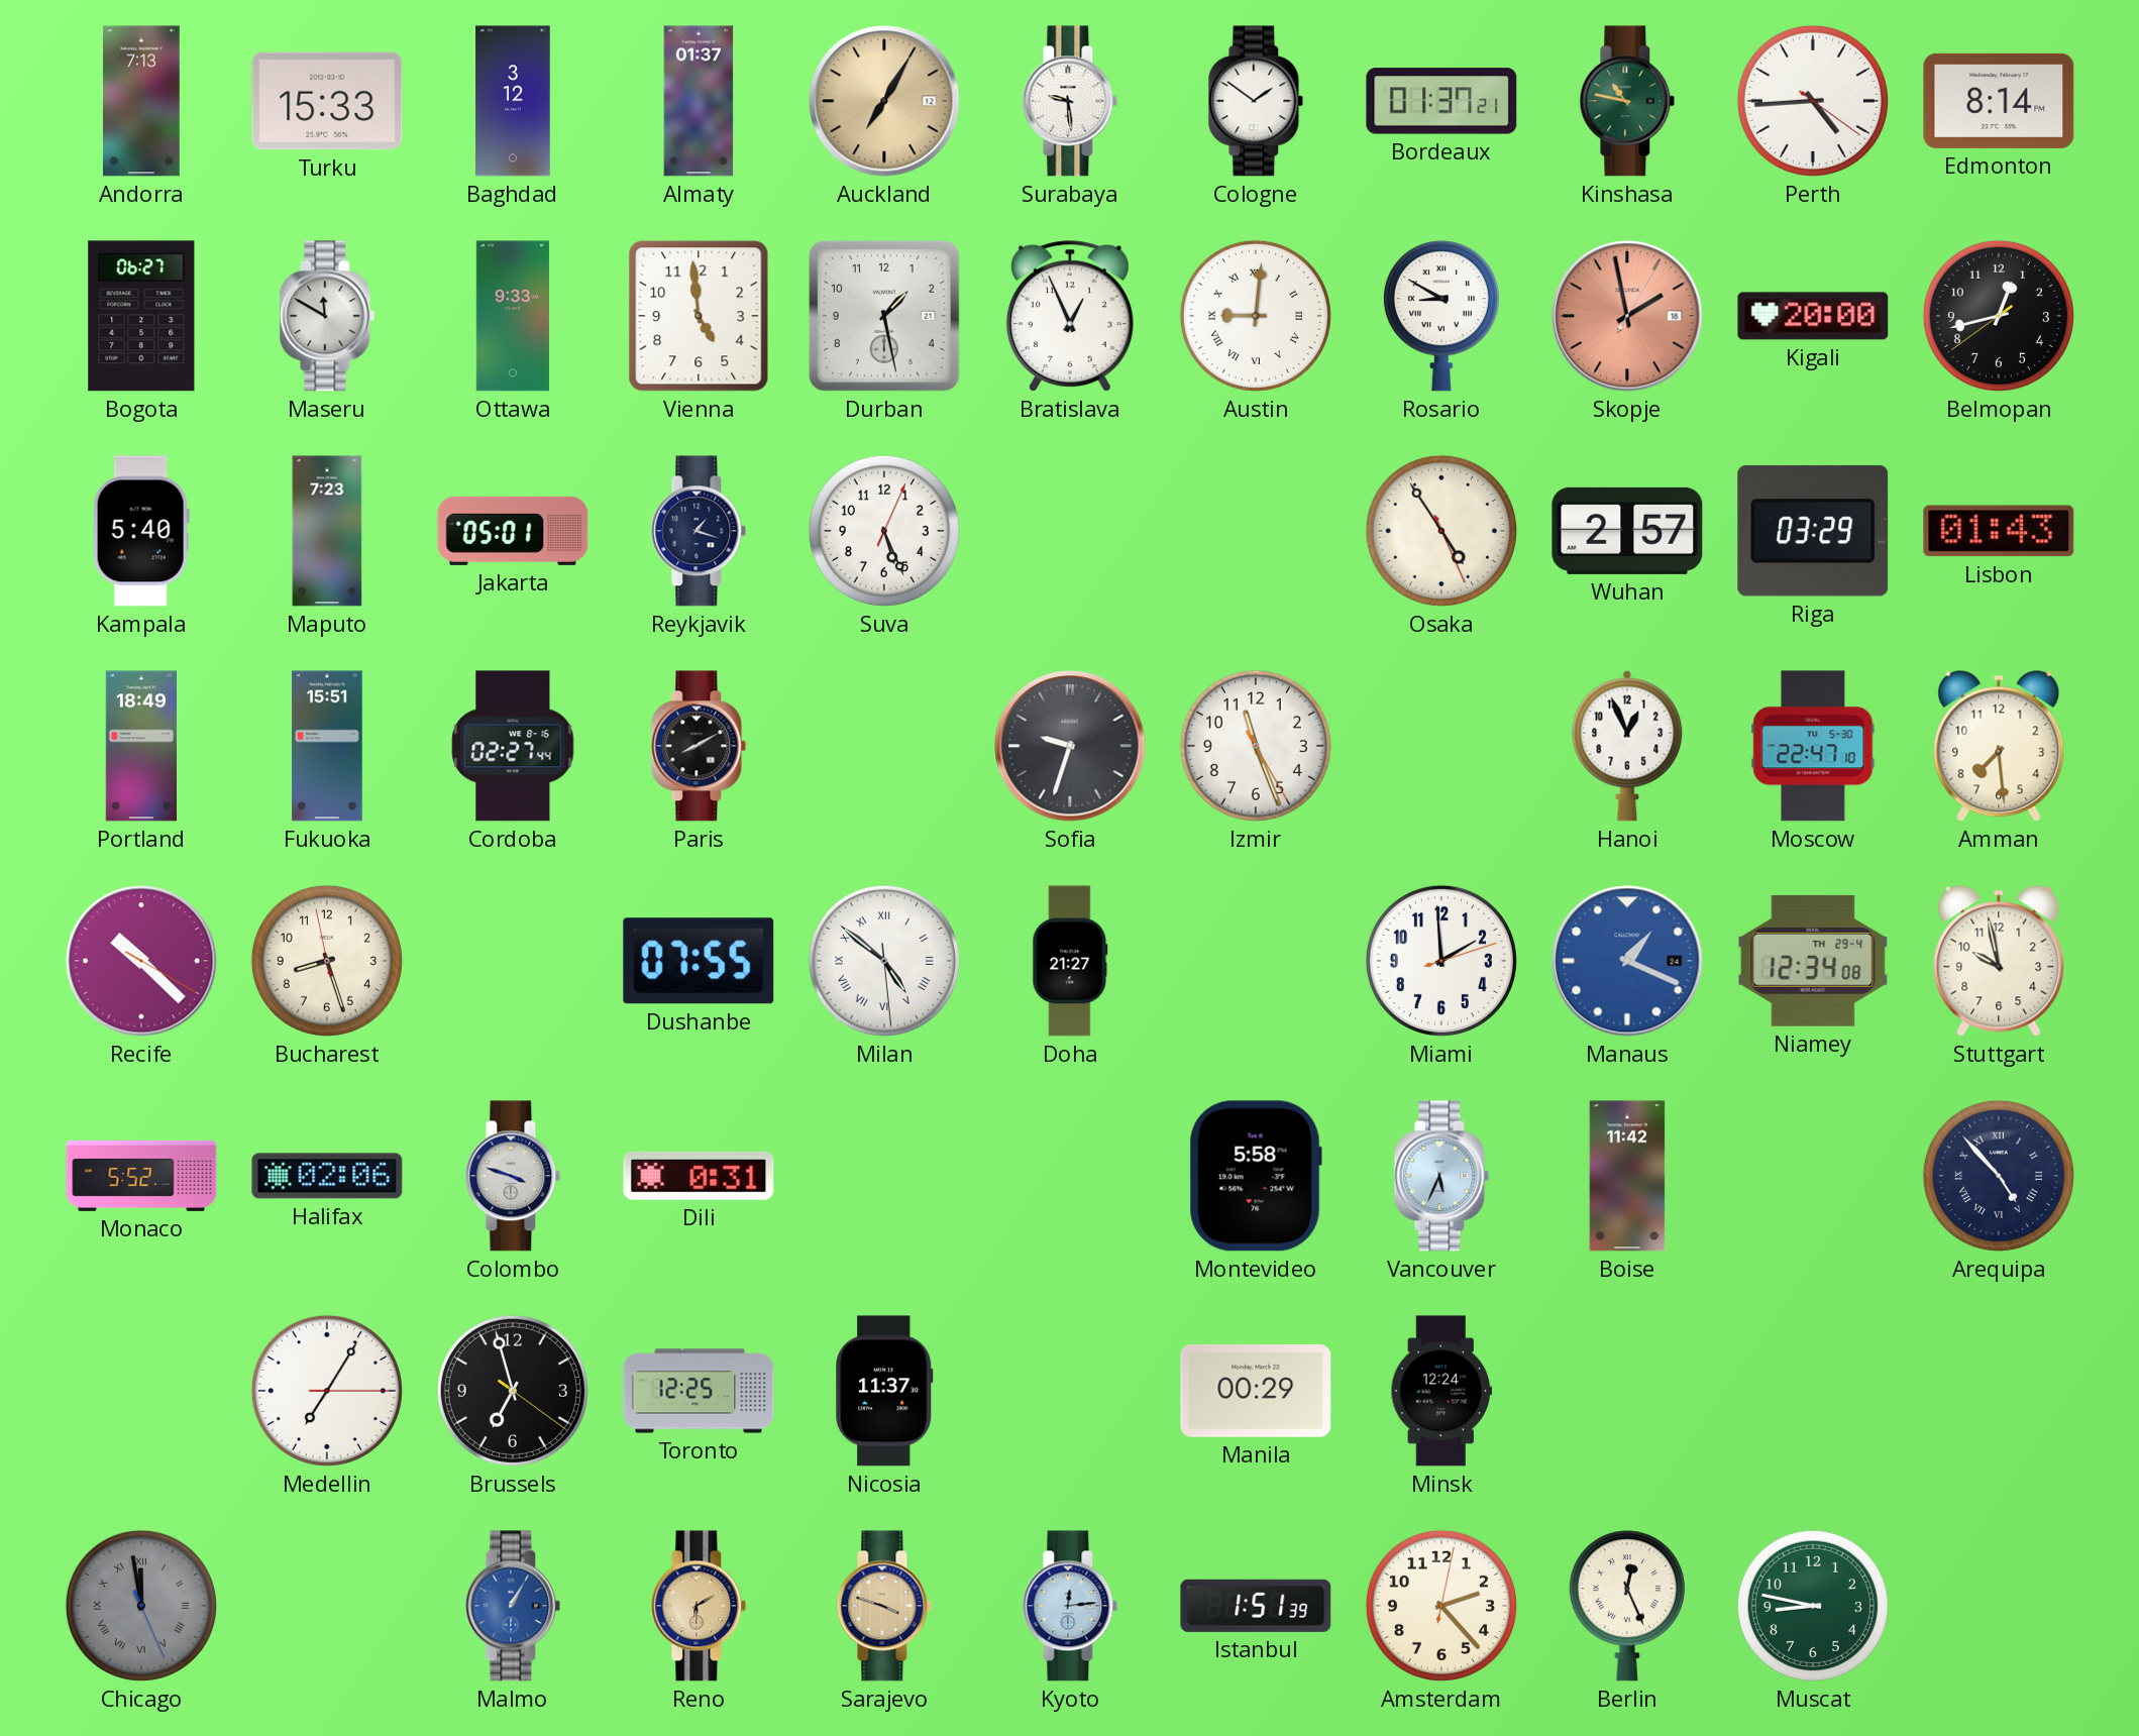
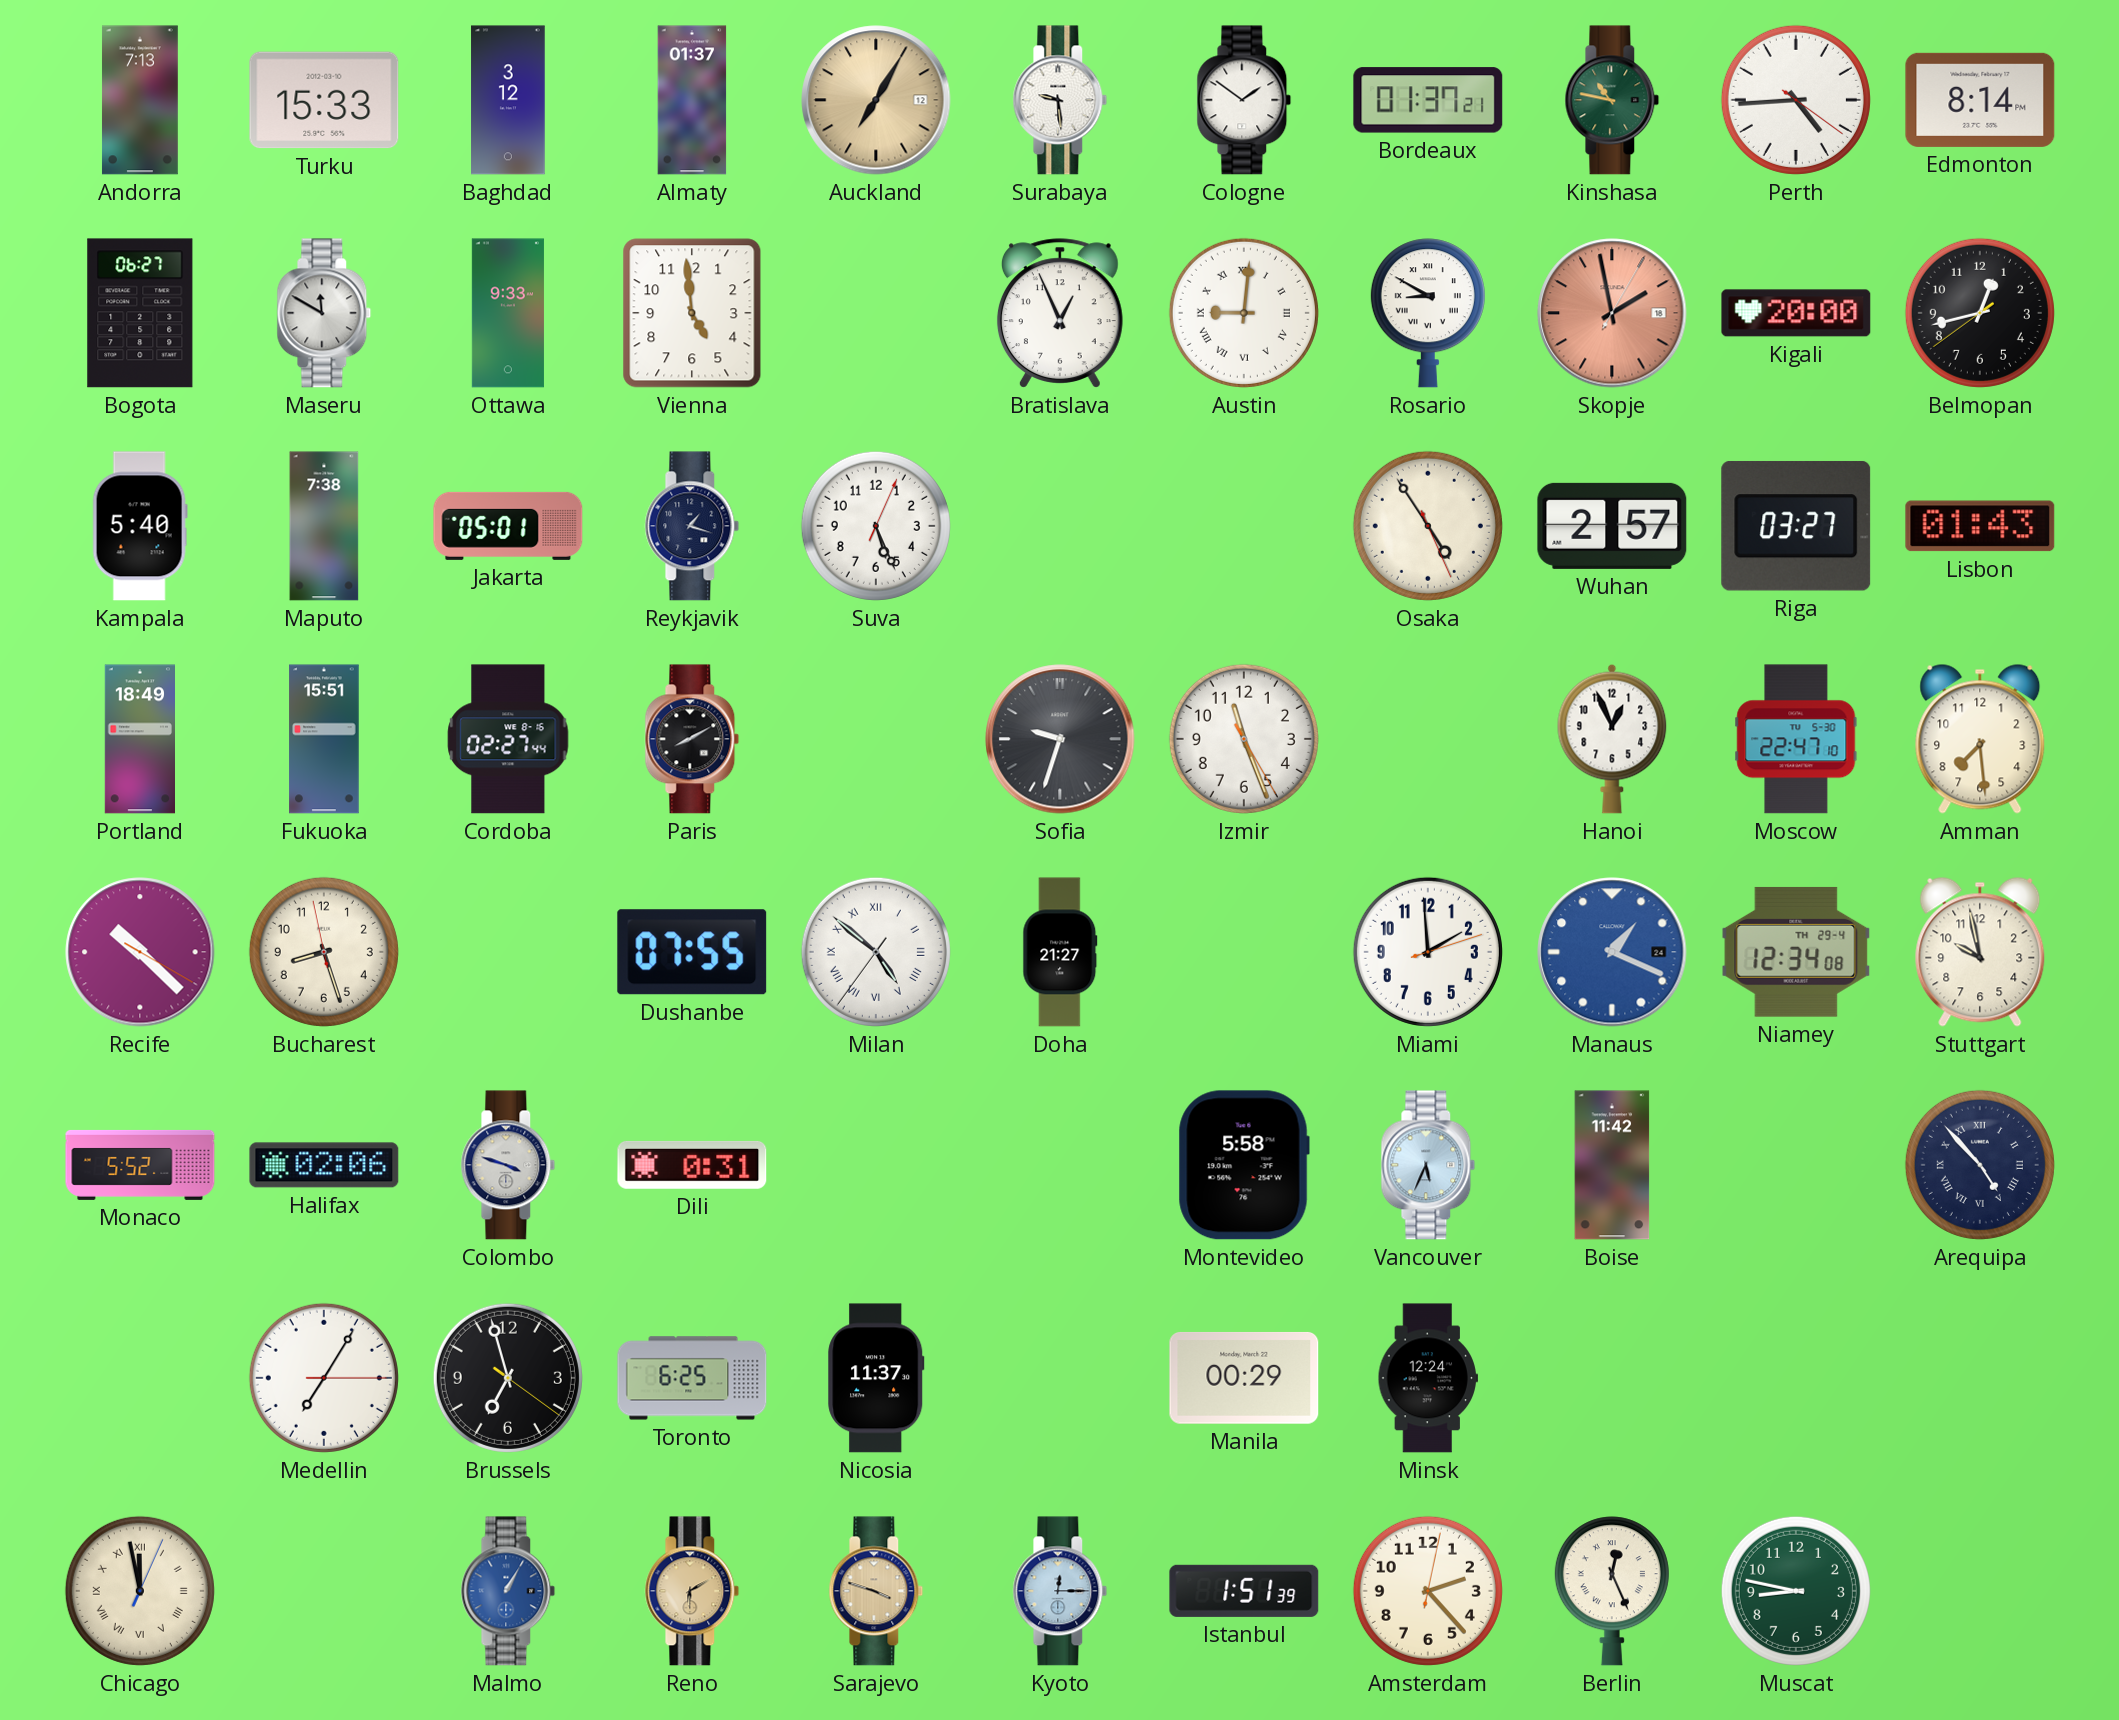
Durban: 1:28 -> none
Maputo: 7:23 -> 7:38
Riga: 03:29 -> 03:27
Milan: 4:51:29 -> 4:51:36
Toronto: 12:25 -> 6:25
Chicago: 11:58:26 -> 11:58:04
Chicago dial: grey -> cream
Kyoto: 12:14 -> 12:15
